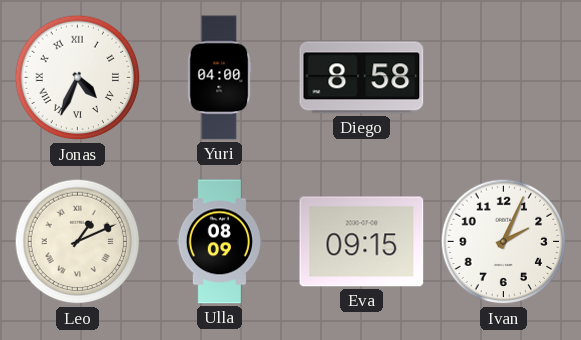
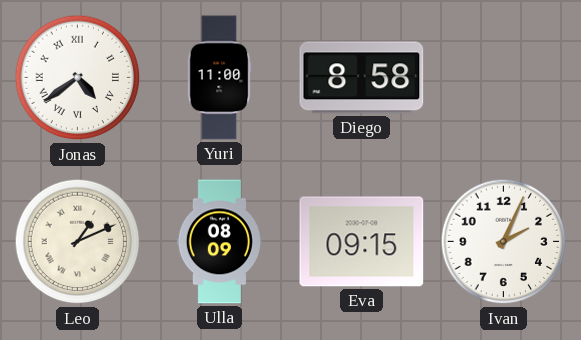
Jonas: 4:34 -> 4:39
Yuri: 04:00 -> 11:00
